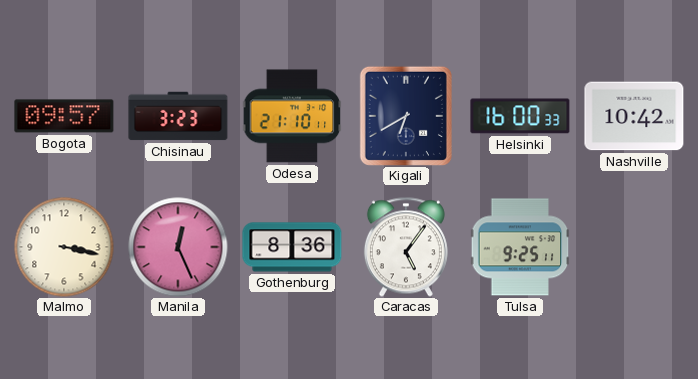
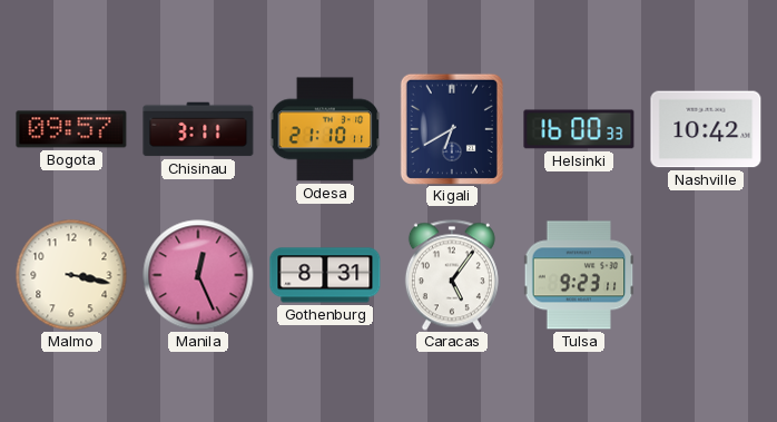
Chisinau: 3:23 -> 3:11
Gothenburg: 8:36 -> 8:31
Tulsa: 9:25 -> 9:23
